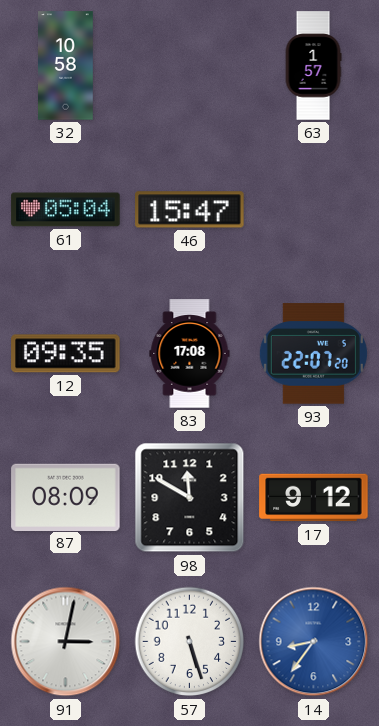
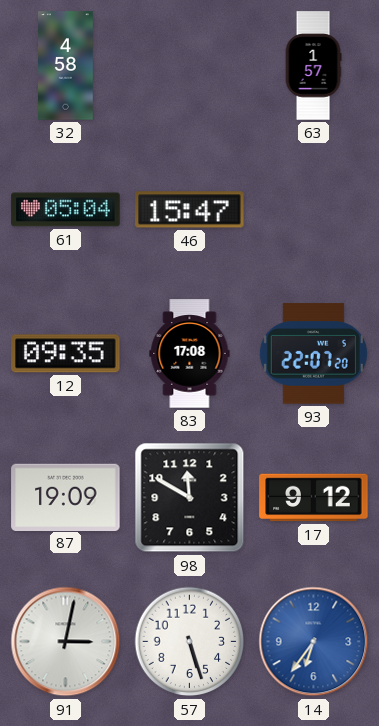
32: 10:58 -> 4:58
87: 08:09 -> 19:09
14: 8:36 -> 6:36
